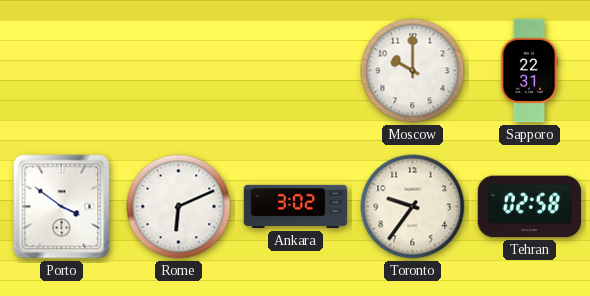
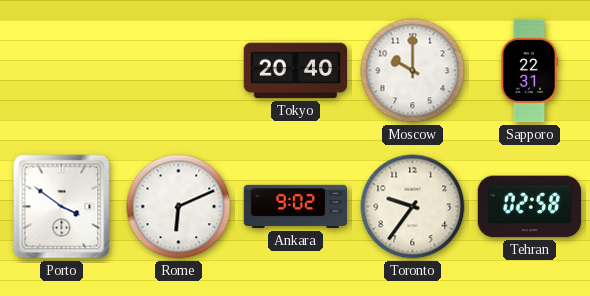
Tokyo: none -> 20:40
Ankara: 3:02 -> 9:02
